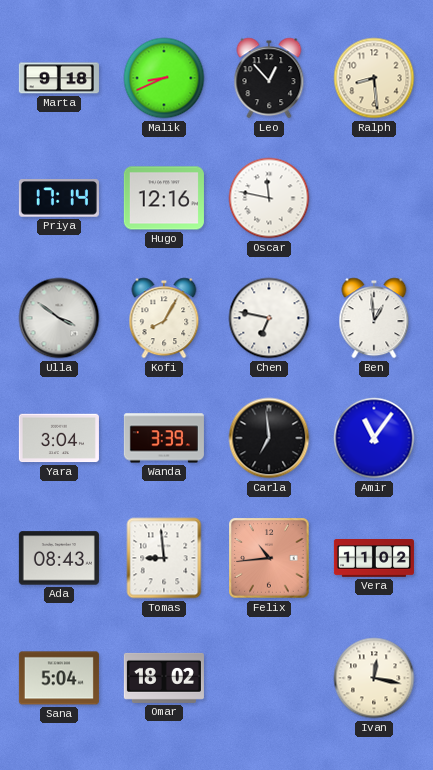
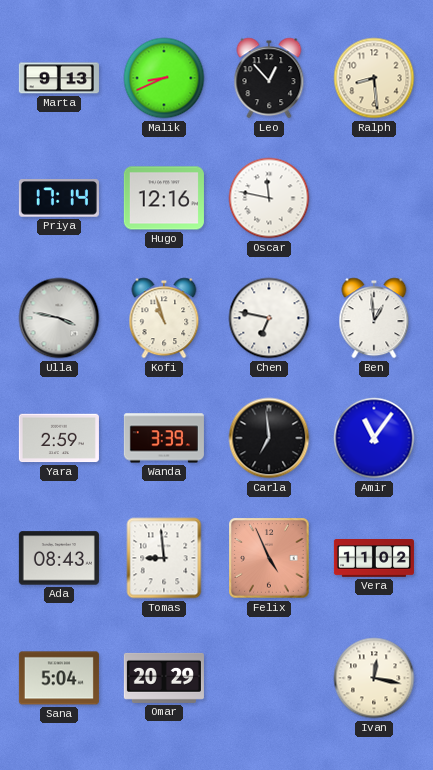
Marta: 9:18 -> 9:13
Ulla: 3:51 -> 3:47
Kofi: 8:05 -> 10:57
Yara: 3:04 -> 2:59
Felix: 10:44 -> 4:56
Omar: 18:02 -> 20:29
